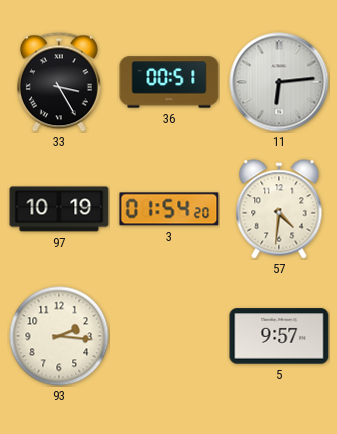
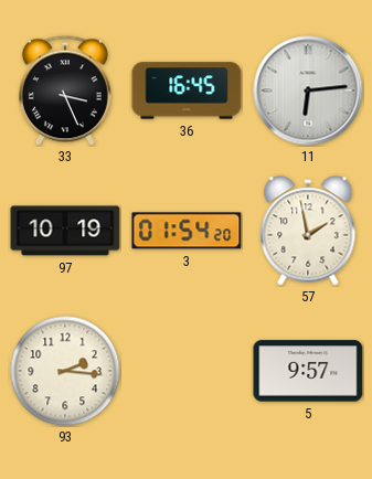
33: 3:25 -> 3:26
36: 00:51 -> 16:45
57: 4:31 -> 1:58
